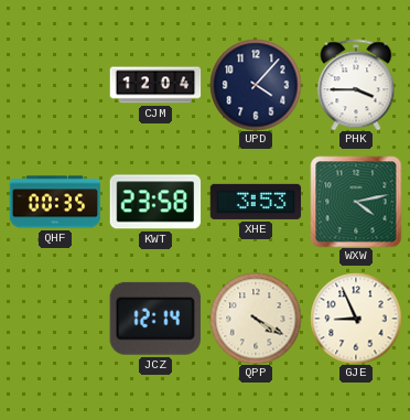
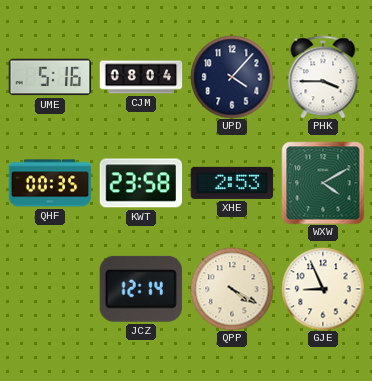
UME: none -> 5:16
CJM: 12:04 -> 08:04
XHE: 3:53 -> 2:53
WXW: 4:13 -> 4:10
